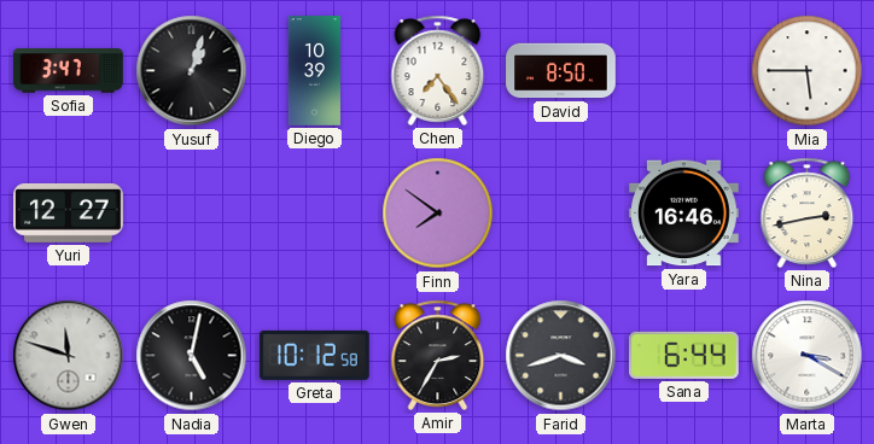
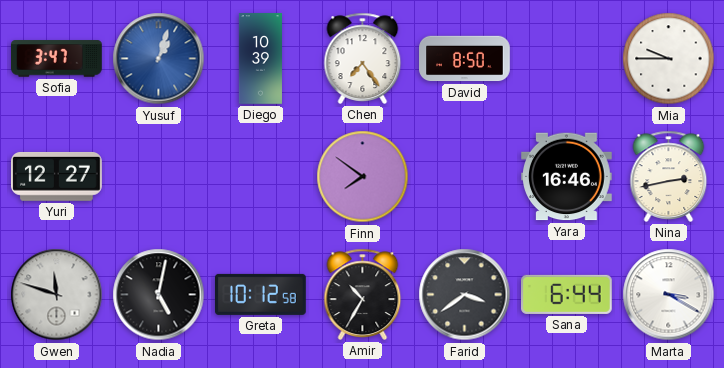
Yusuf dial: black -> blue
Mia: 5:45 -> 9:45
Amir: 2:35 -> 10:35
Farid: 3:42 -> 3:39
